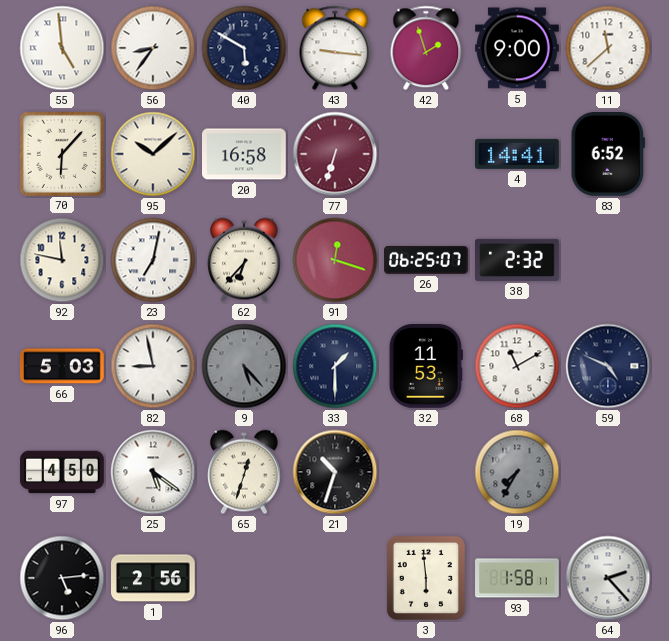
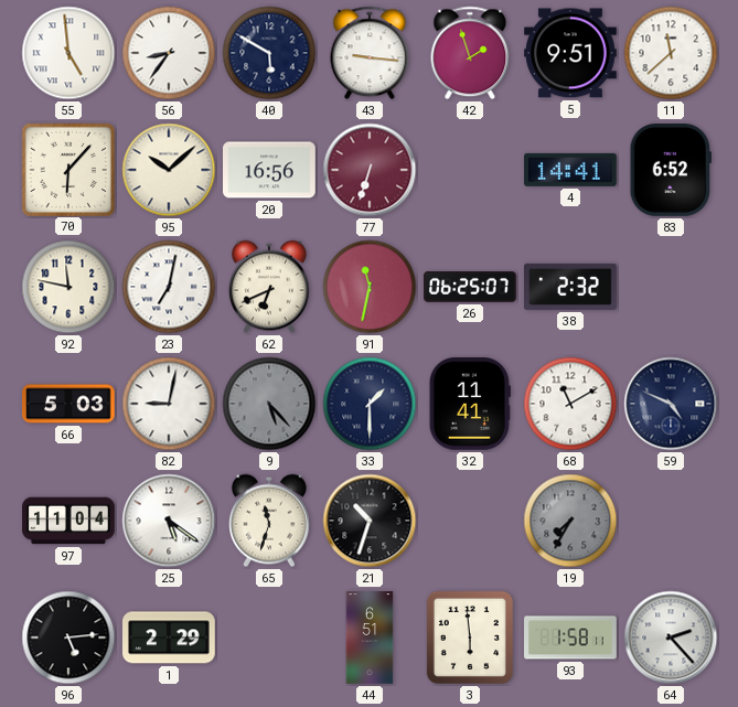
5: 9:00 -> 9:51
20: 16:58 -> 16:56
62: 6:37 -> 6:41
91: 12:18 -> 11:32
82: 8:58 -> 9:02
32: 11:53 -> 11:41
97: 4:50 -> 11:04
65: 12:33 -> 11:33
1: 2:56 -> 2:29
44: none -> 6:51
